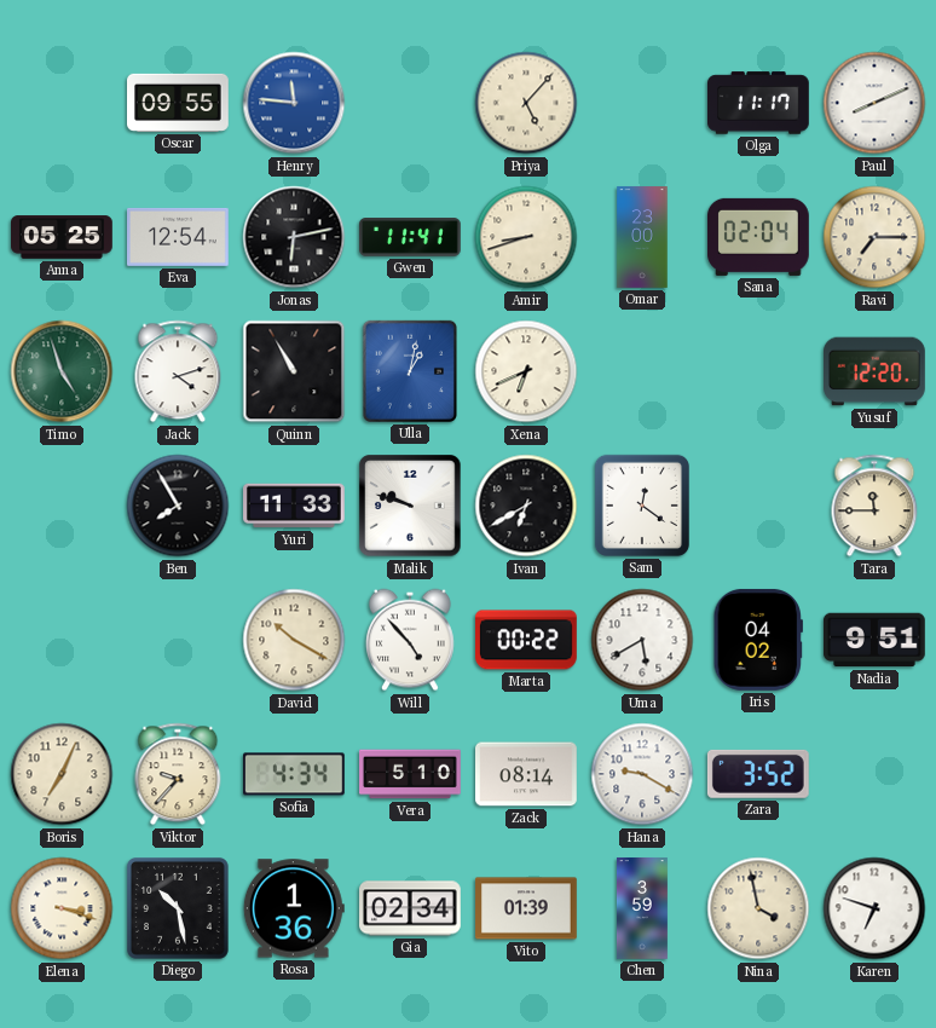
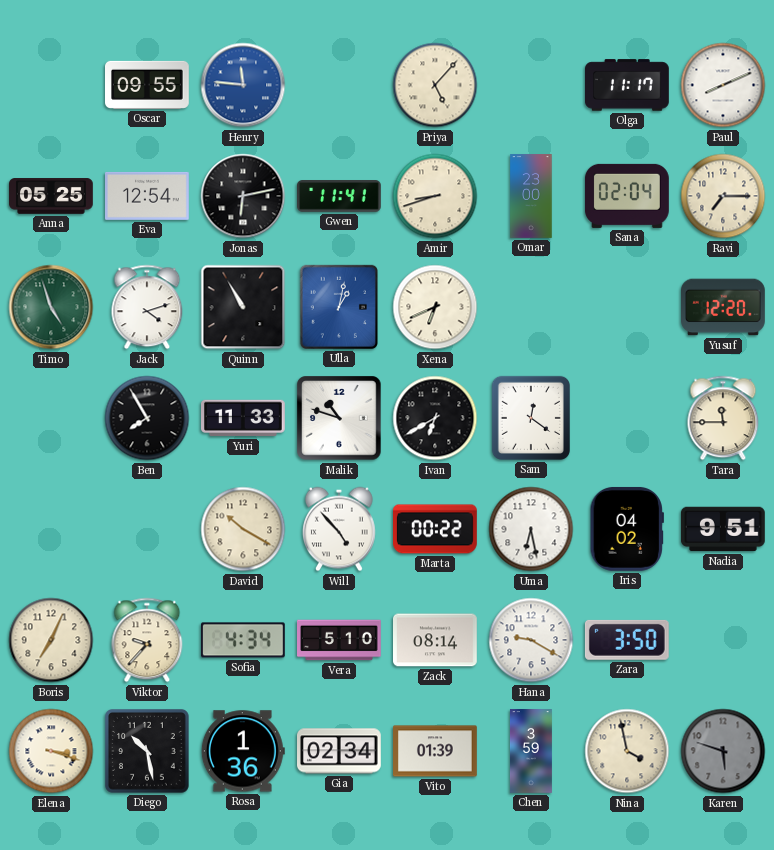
Malik: 9:48 -> 10:48
Uma: 5:40 -> 6:28
Zara: 3:52 -> 3:50
Karen: 6:48 -> 5:48
Karen dial: white -> grey
